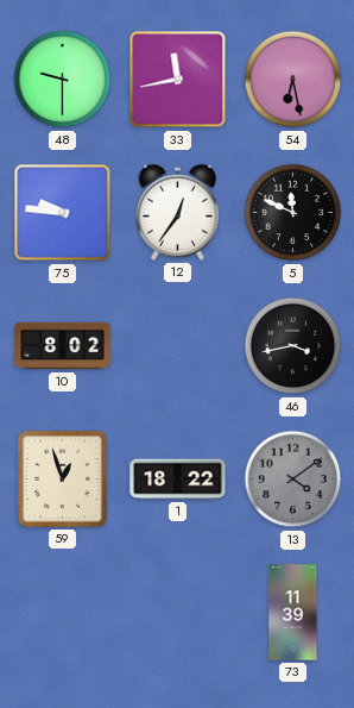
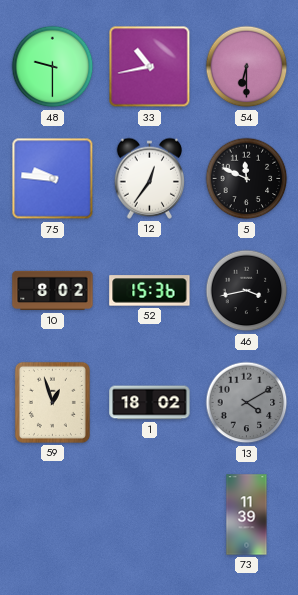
33: 11:43 -> 10:43
54: 6:28 -> 6:30
52: none -> 15:36
1: 18:22 -> 18:02
13: 4:09 -> 4:10
